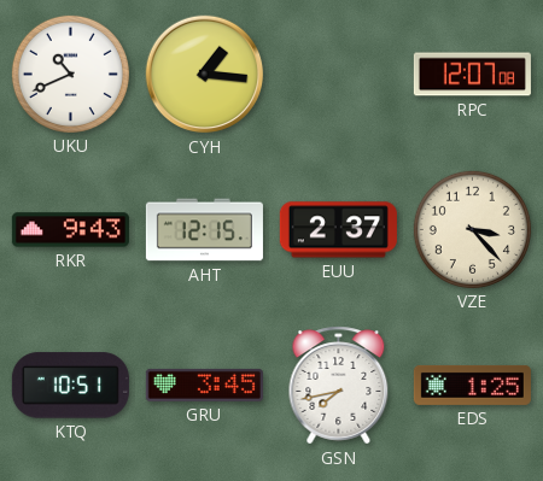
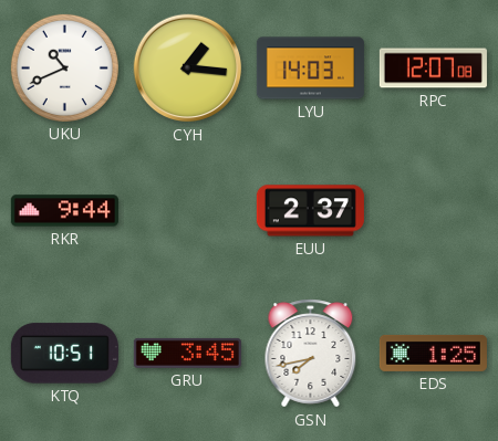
LYU: none -> 14:03
RKR: 9:43 -> 9:44
AHT: 12:15 -> none
VZE: 3:23 -> none
